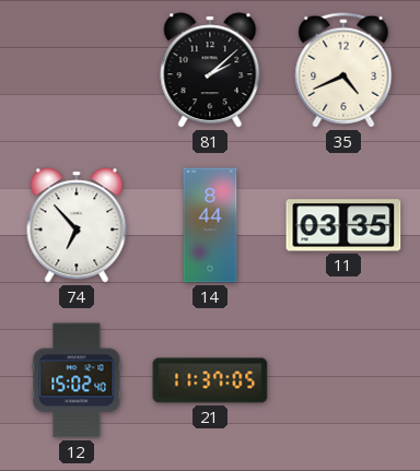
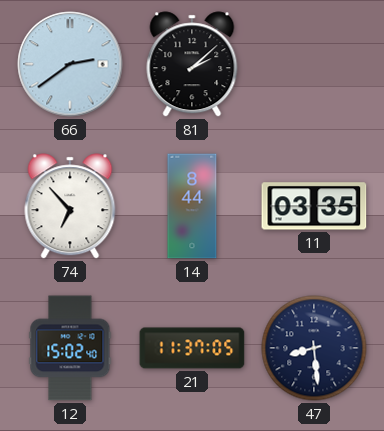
66: none -> 2:39
35: 4:41 -> none
47: none -> 8:29
